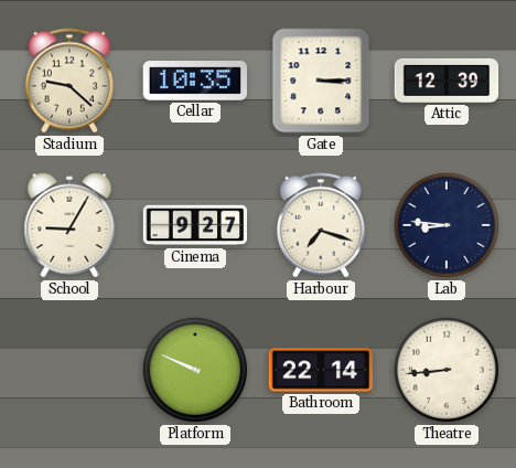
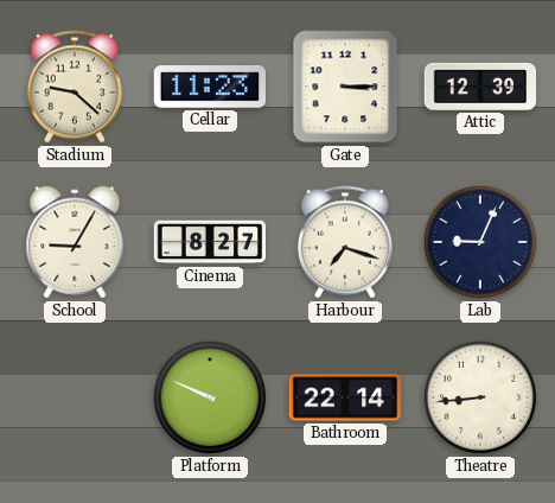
Cellar: 10:35 -> 11:23
Cinema: 9:27 -> 8:27
Lab: 8:46 -> 9:04
